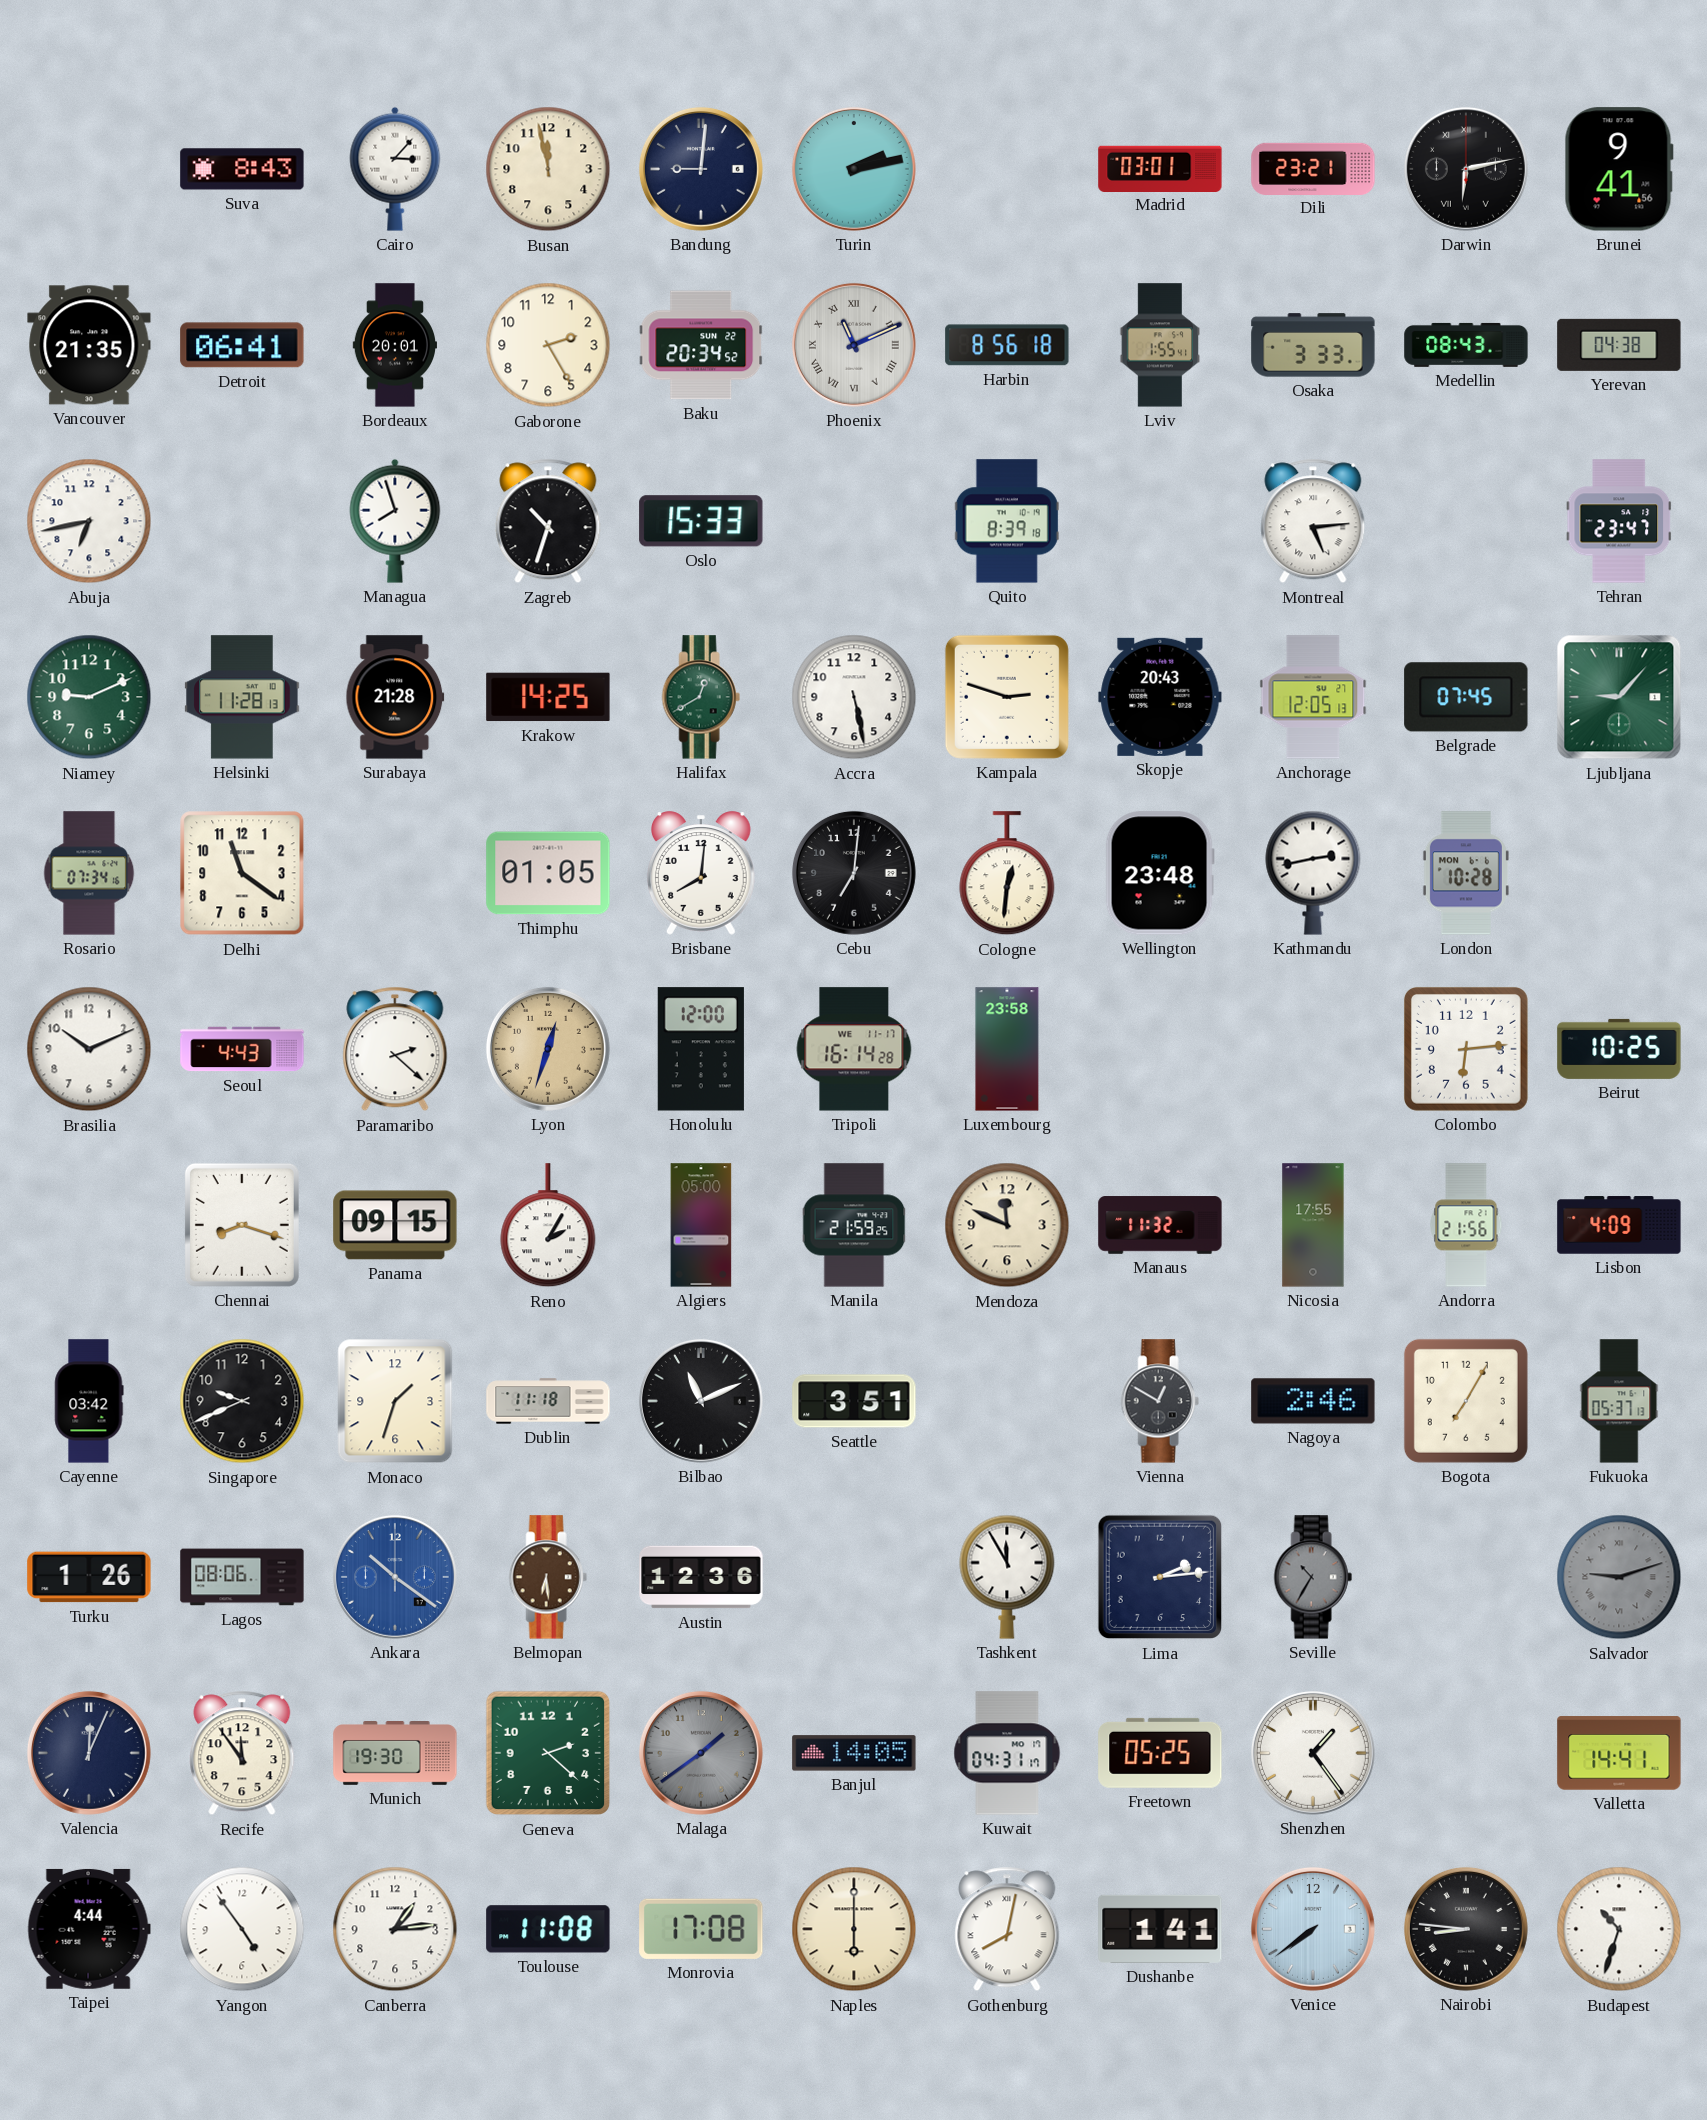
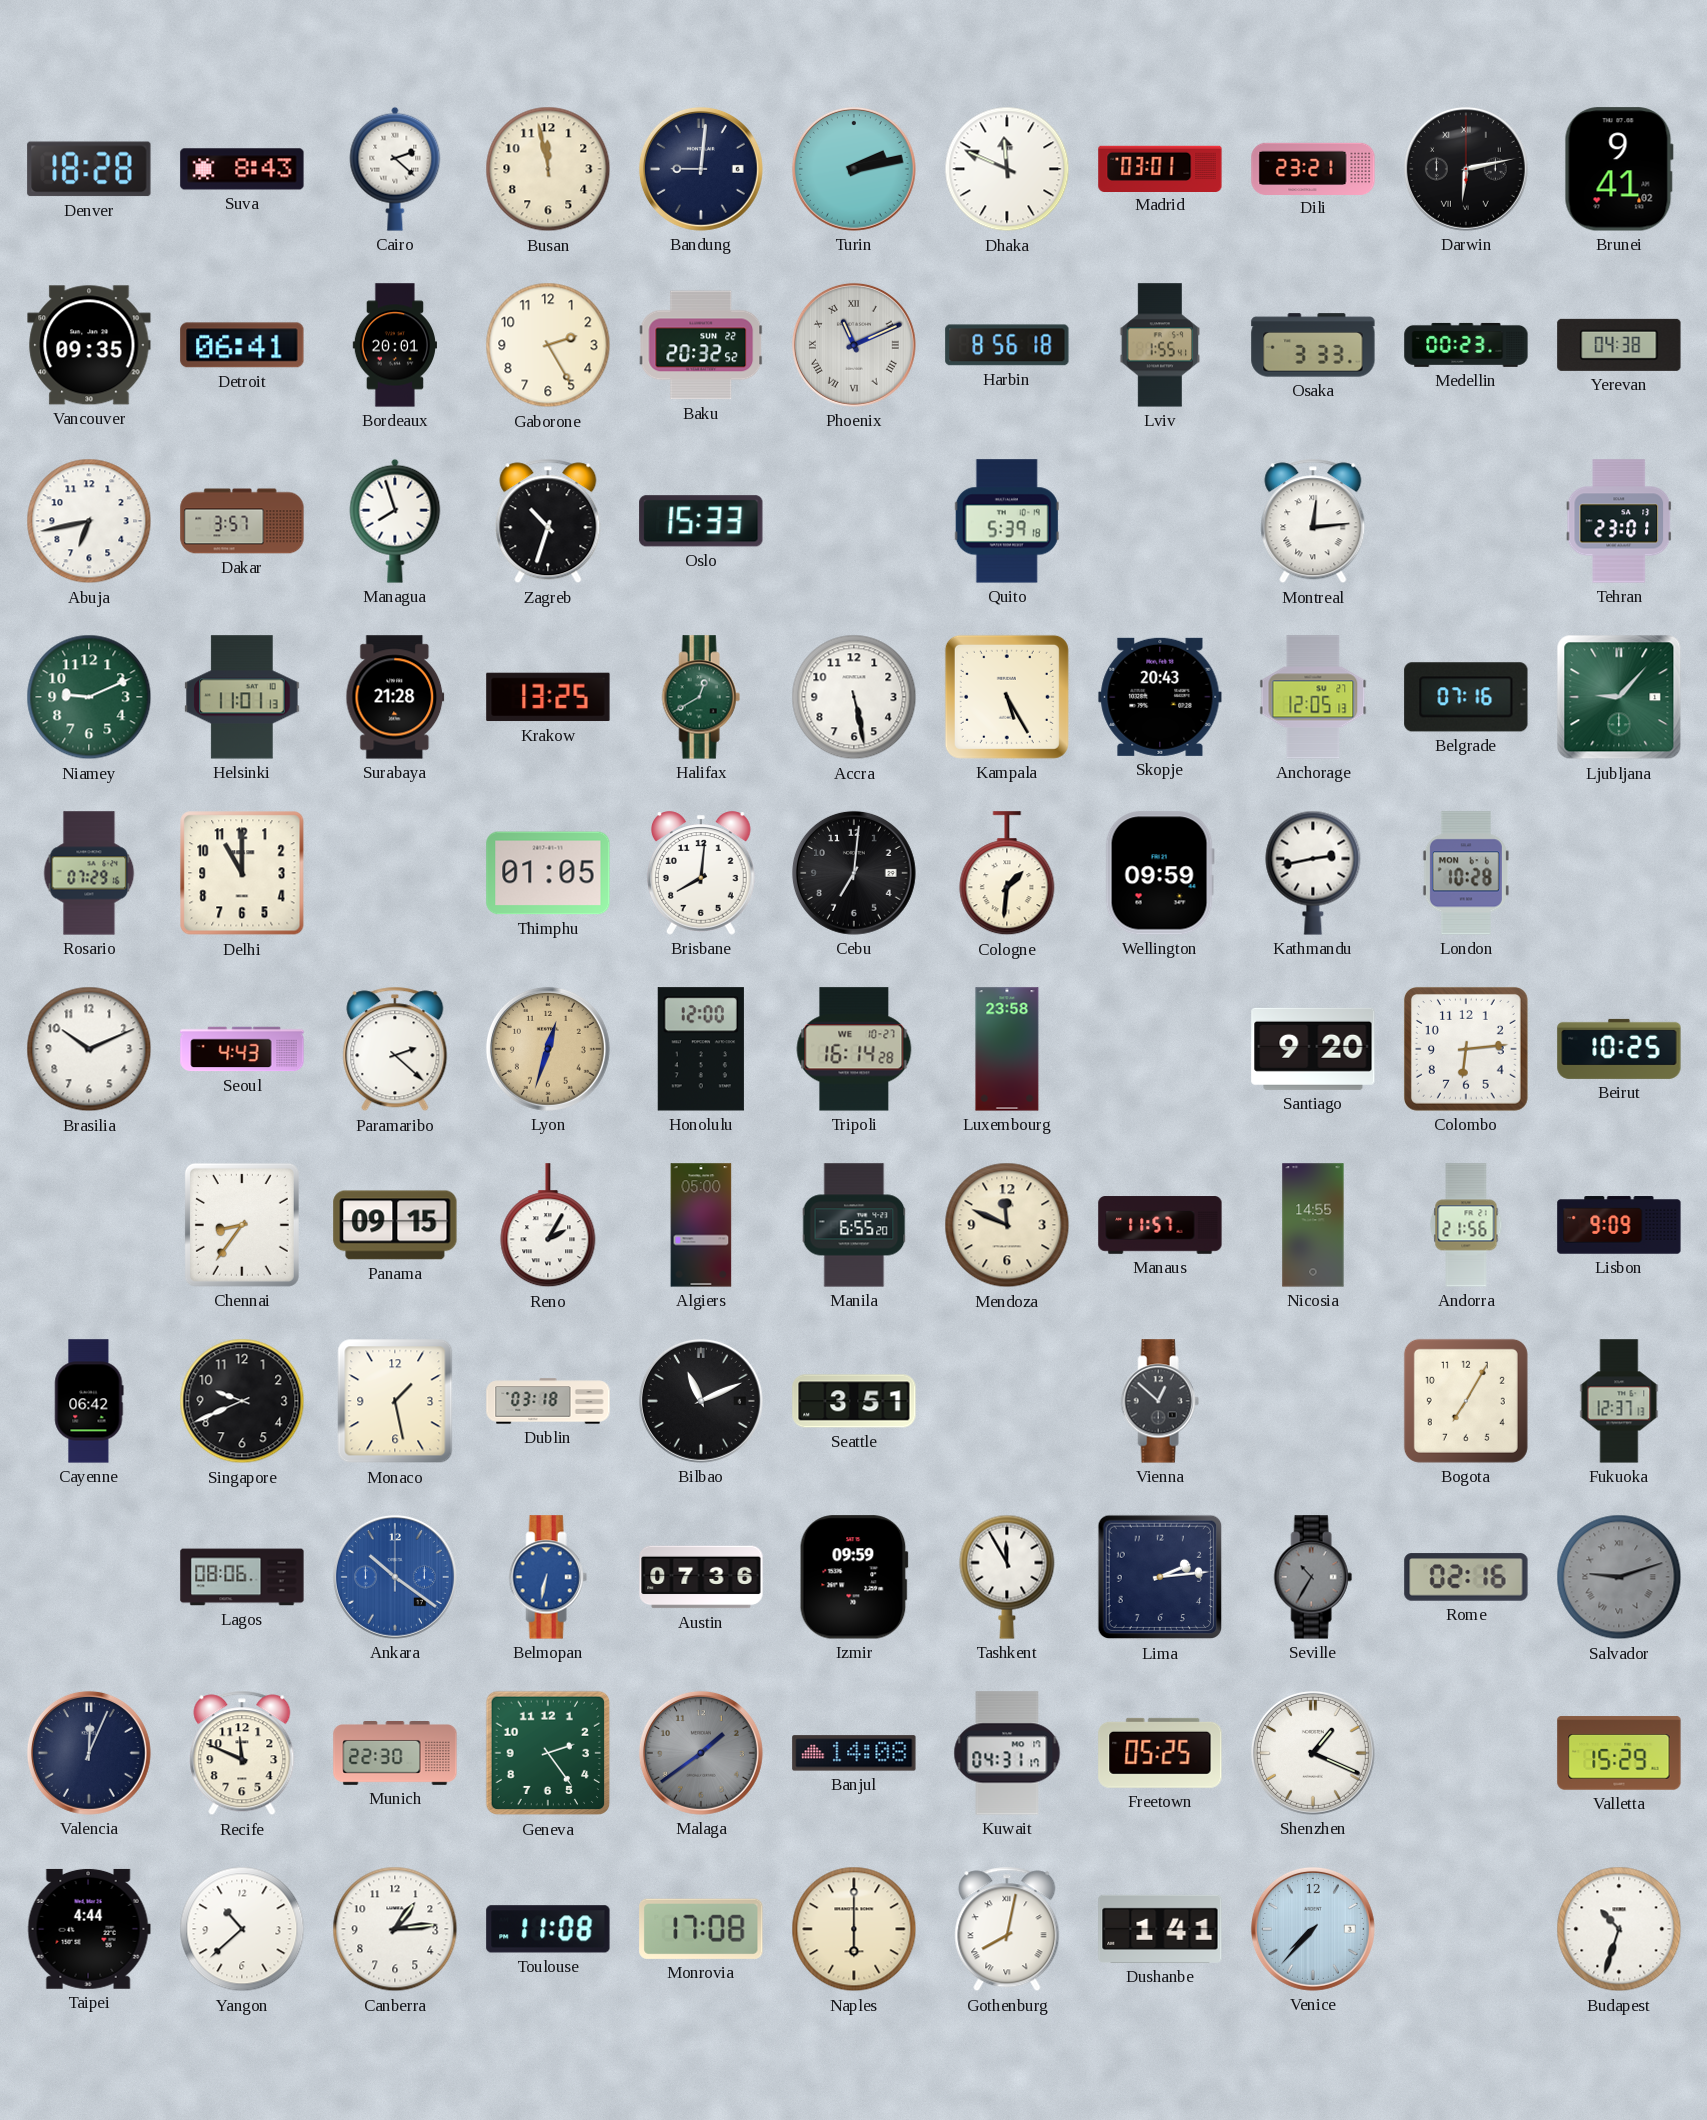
Denver: none -> 18:28
Cairo: 3:07 -> 2:22
Dhaka: none -> 11:49
Brunei: 9:41:56 -> 9:41:02
Vancouver: 21:35 -> 09:35
Baku: 20:34 -> 20:32
Medellin: 08:43 -> 00:23
Dakar: none -> 3:57
Quito: 8:39 -> 5:39
Montreal: 5:14 -> 12:14
Tehran: 23:47 -> 23:01
Helsinki: 11:28 -> 11:01
Krakow: 14:25 -> 13:25
Kampala: 2:48 -> 5:25
Belgrade: 07:45 -> 07:16
Rosario: 07:34 -> 07:29
Delhi: 11:21 -> 11:00
Cologne: 12:31 -> 1:31
Wellington: 23:48 -> 09:59
Tripoli date: WE 11-17 -> WE 10-27
Santiago: none -> 9:20
Chennai: 8:18 -> 8:36
Manila: 21:59 -> 6:55
Manaus: 11:32 -> 11:57
Nicosia: 17:55 -> 14:55
Lisbon: 4:09 -> 9:09
Cayenne: 03:42 -> 06:42
Monaco: 1:33 -> 1:28
Dublin: 11:18 -> 03:18
Vienna: 12:50 -> 12:52
Nagoya: 2:46 -> none
Fukuoka: 05:37 -> 12:37
Turku: 1:26 -> none
Belmopan: 6:29 -> 6:32
Belmopan dial: brown -> blue
Austin: 12:36 -> 07:36
Izmir: none -> 09:59
Rome: none -> 02:16
Recife: 11:54 -> 11:49
Munich: 19:30 -> 22:30
Geneva: 2:22 -> 2:24
Banjul: 14:05 -> 14:08
Shenzhen: 1:24 -> 1:19
Valletta: 14:41 -> 15:29
Yangon: 4:54 -> 10:38
Venice: 7:39 -> 7:37
Nairobi: 8:46 -> none
